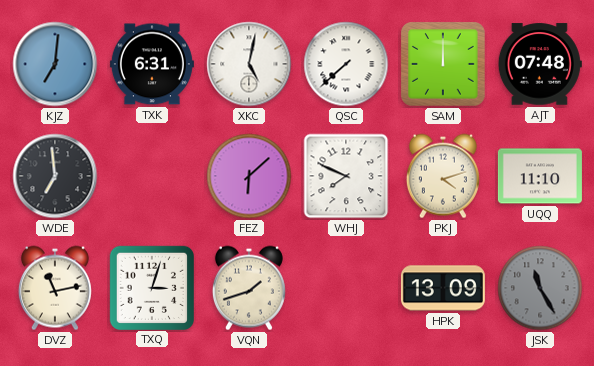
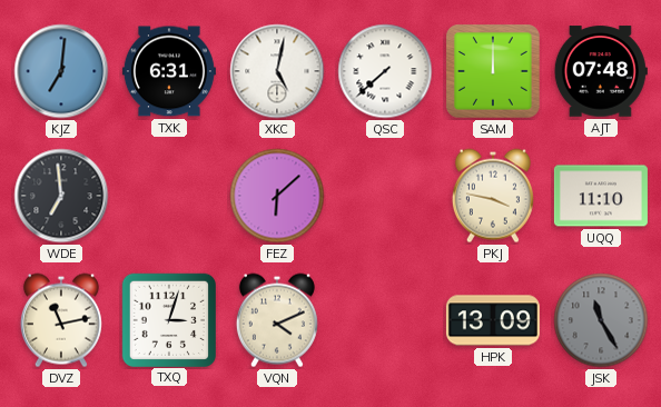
WHJ: 7:49 -> none
PKJ: 4:12 -> 3:47
VQN: 1:42 -> 4:11
